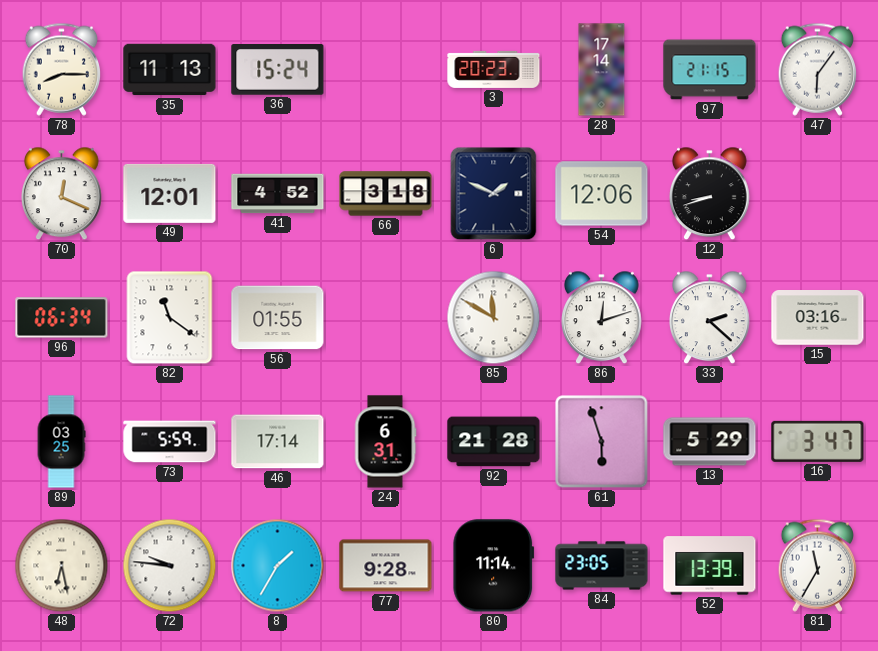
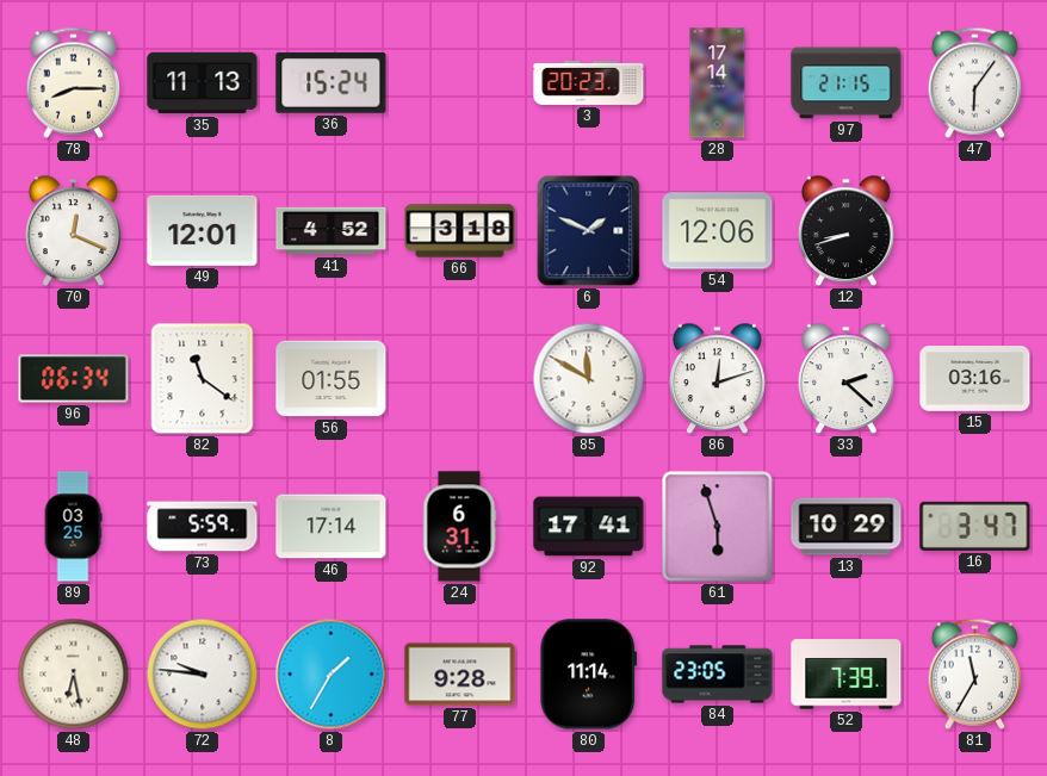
92: 21:28 -> 17:41
13: 5:29 -> 10:29
52: 13:39 -> 7:39
